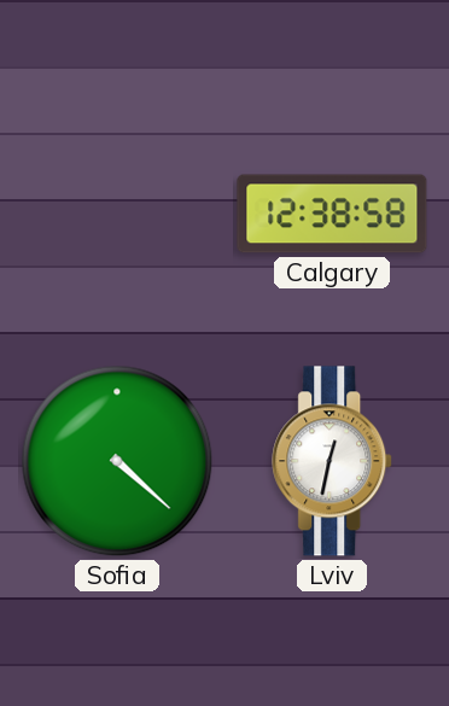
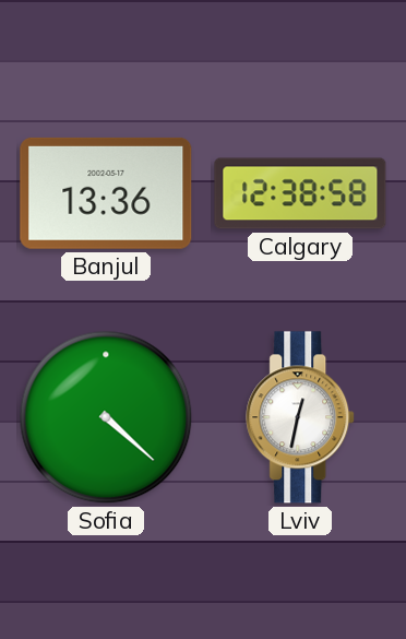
Banjul: none -> 13:36
